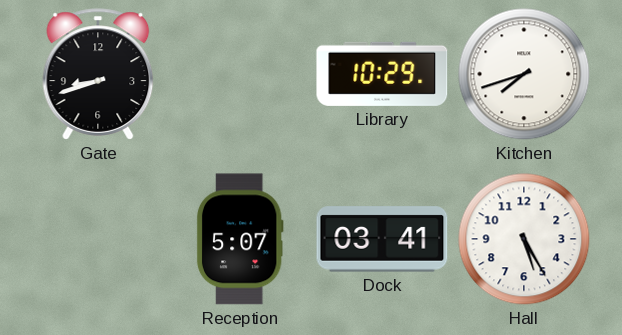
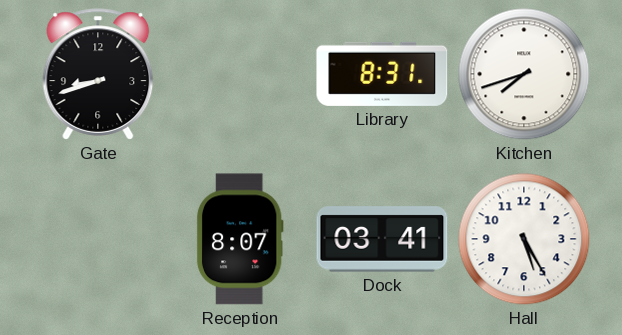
Library: 10:29 -> 8:31
Reception: 5:07 -> 8:07
